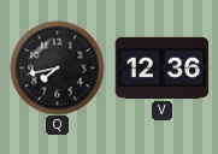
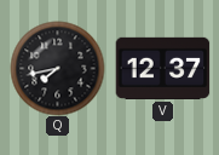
V: 12:36 -> 12:37
